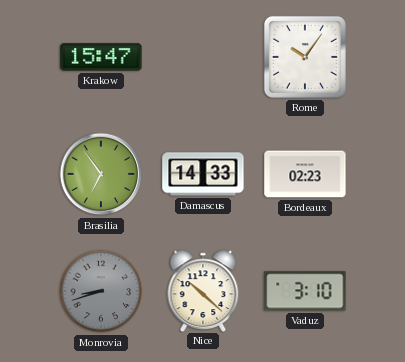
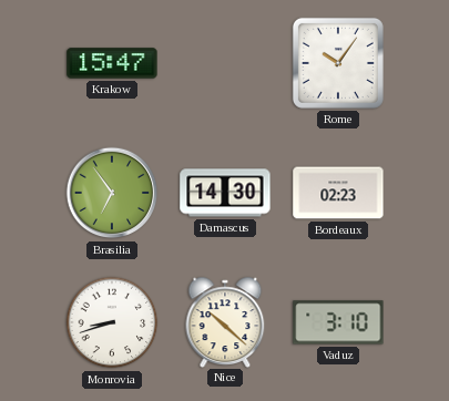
Damascus: 14:33 -> 14:30
Monrovia dial: grey -> white
